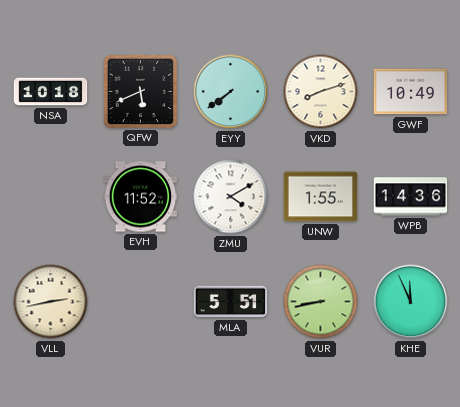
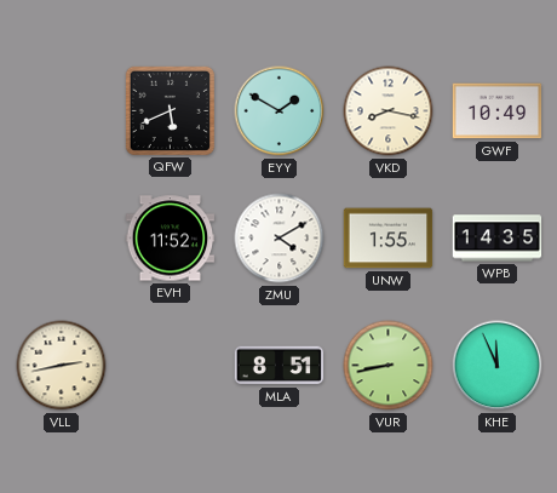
NSA: 10:18 -> none
EYY: 7:39 -> 1:50
VKD: 8:12 -> 8:17
WPB: 14:36 -> 14:35
MLA: 5:51 -> 8:51
